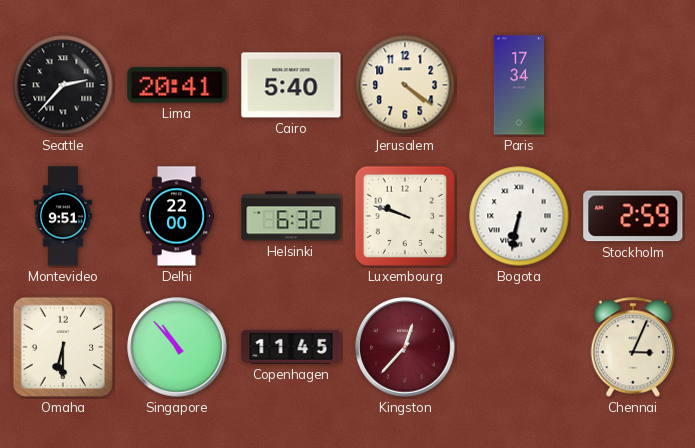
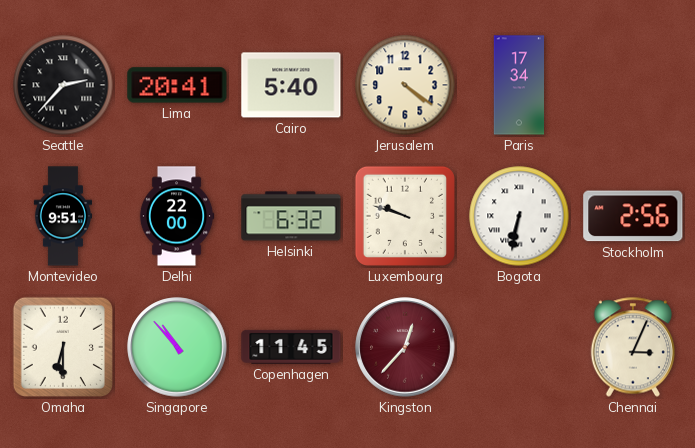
Stockholm: 2:59 -> 2:56
